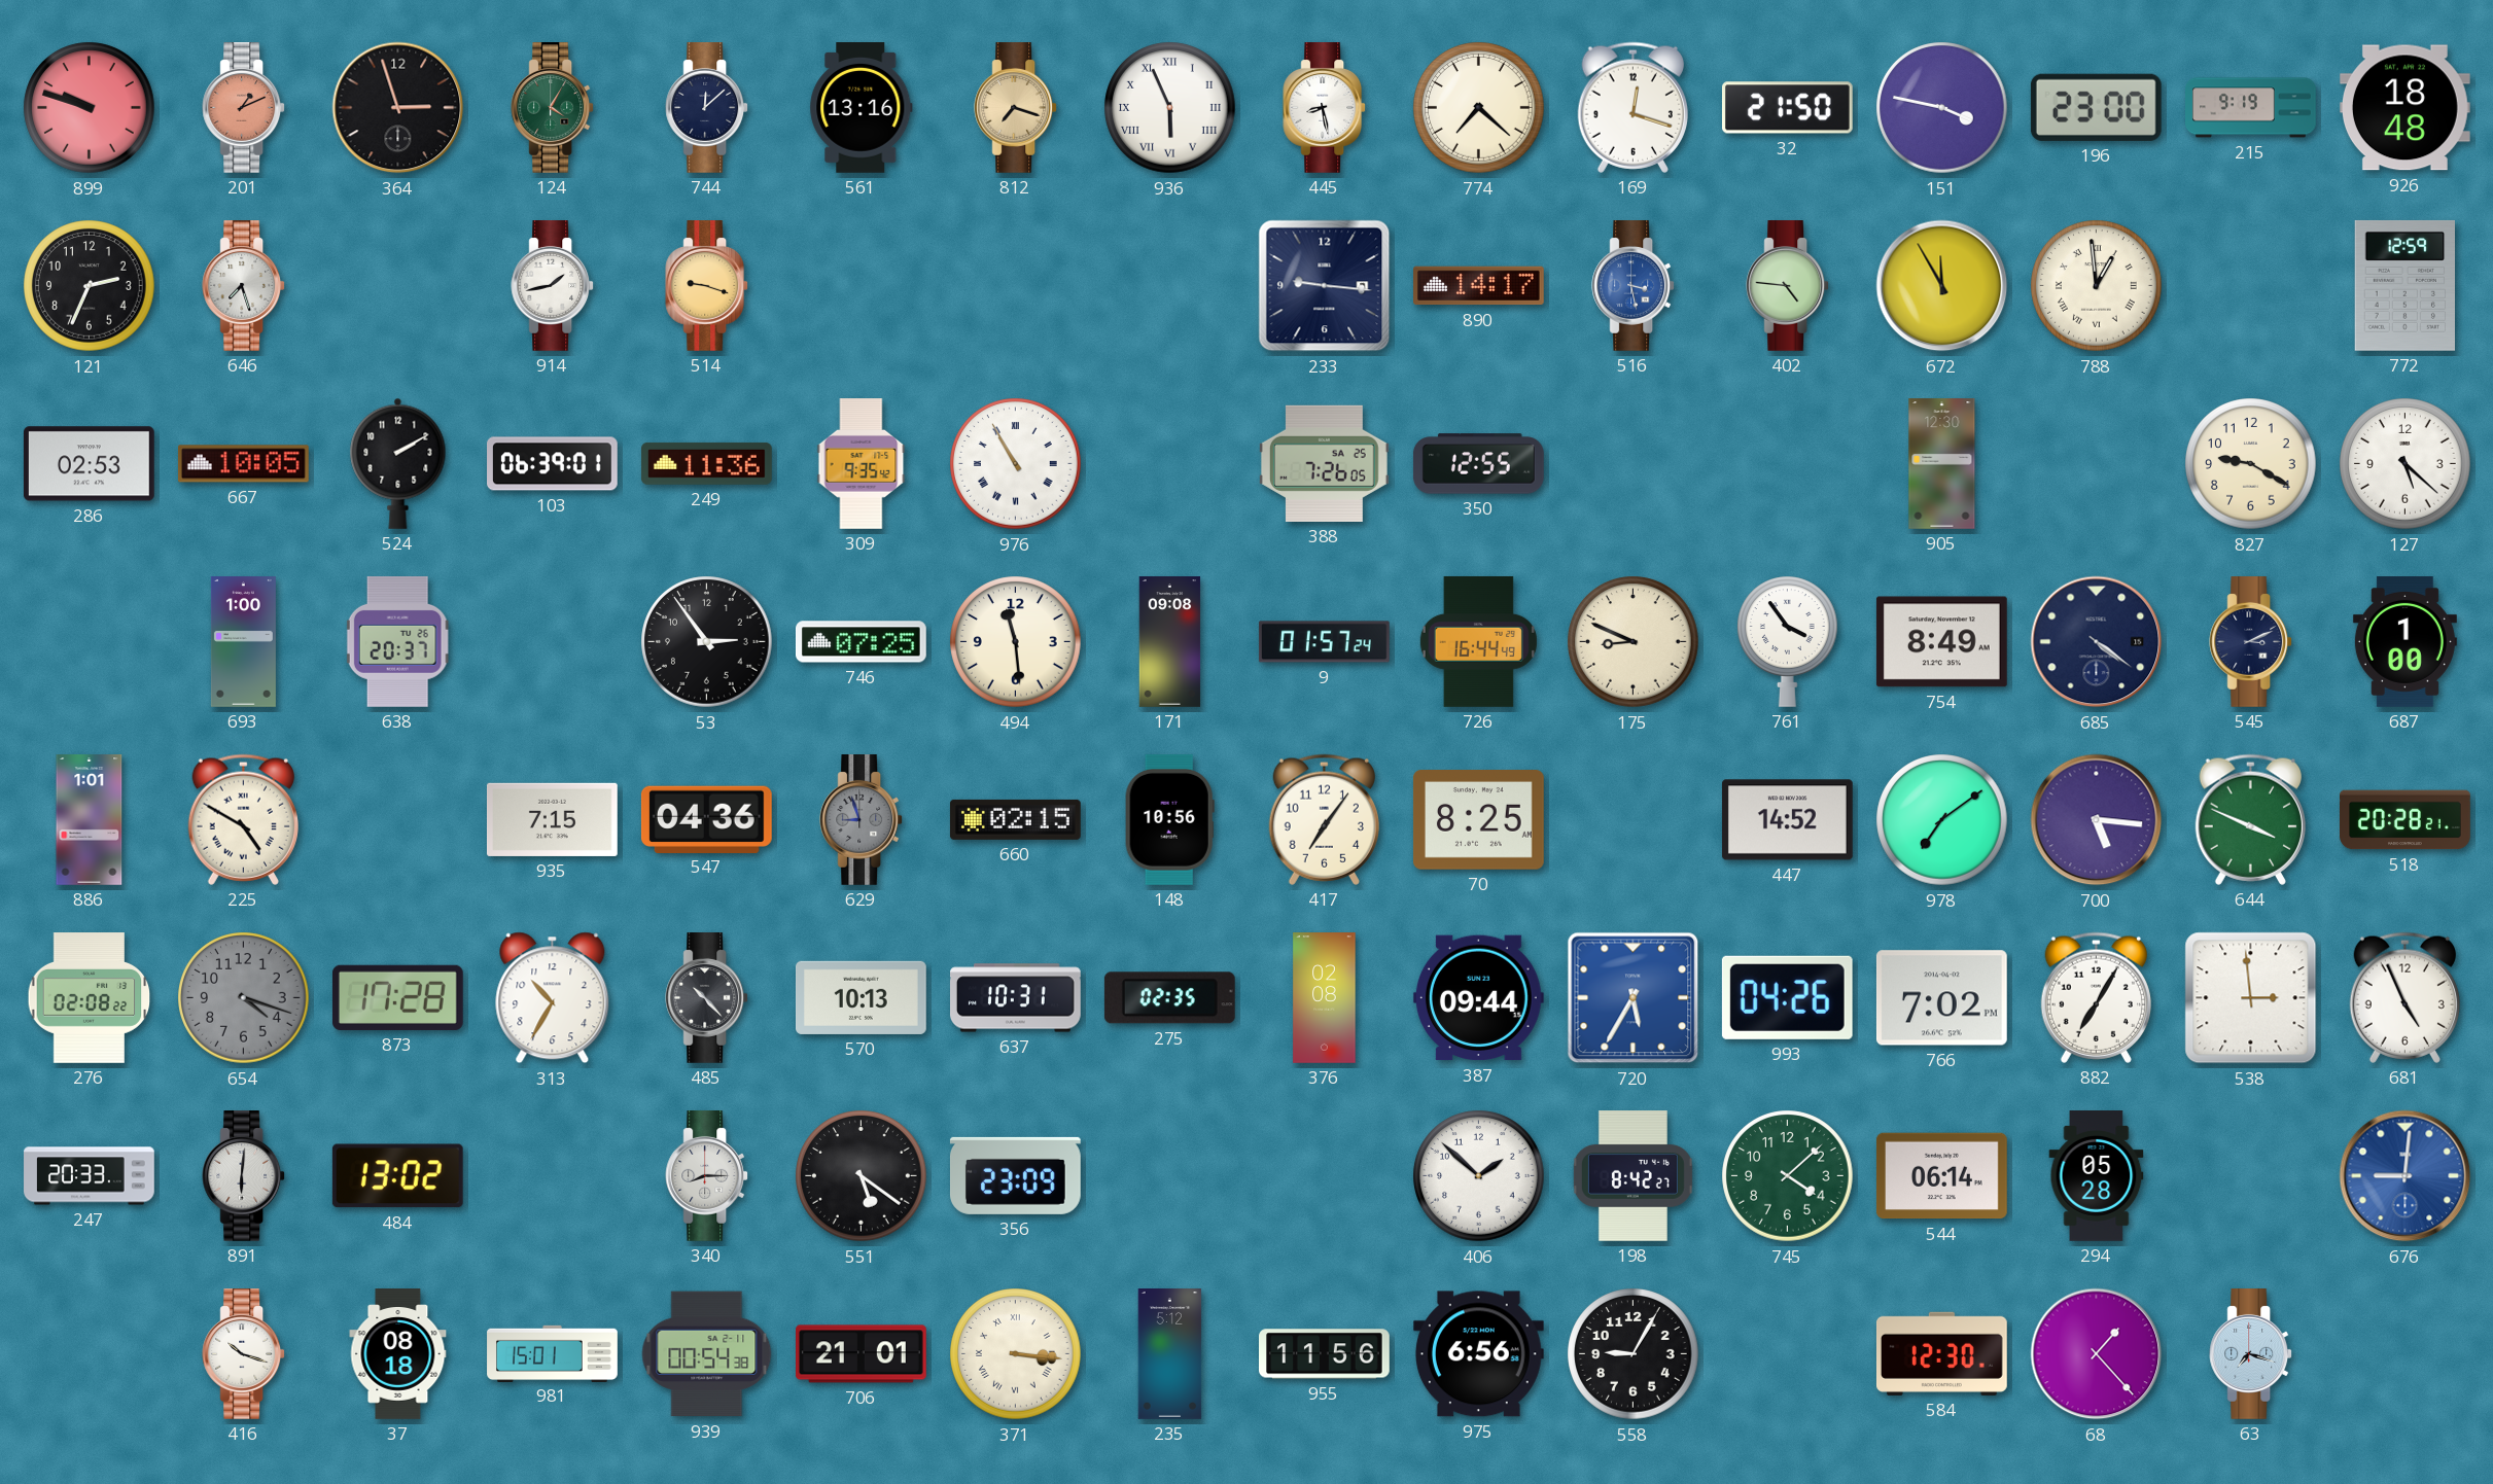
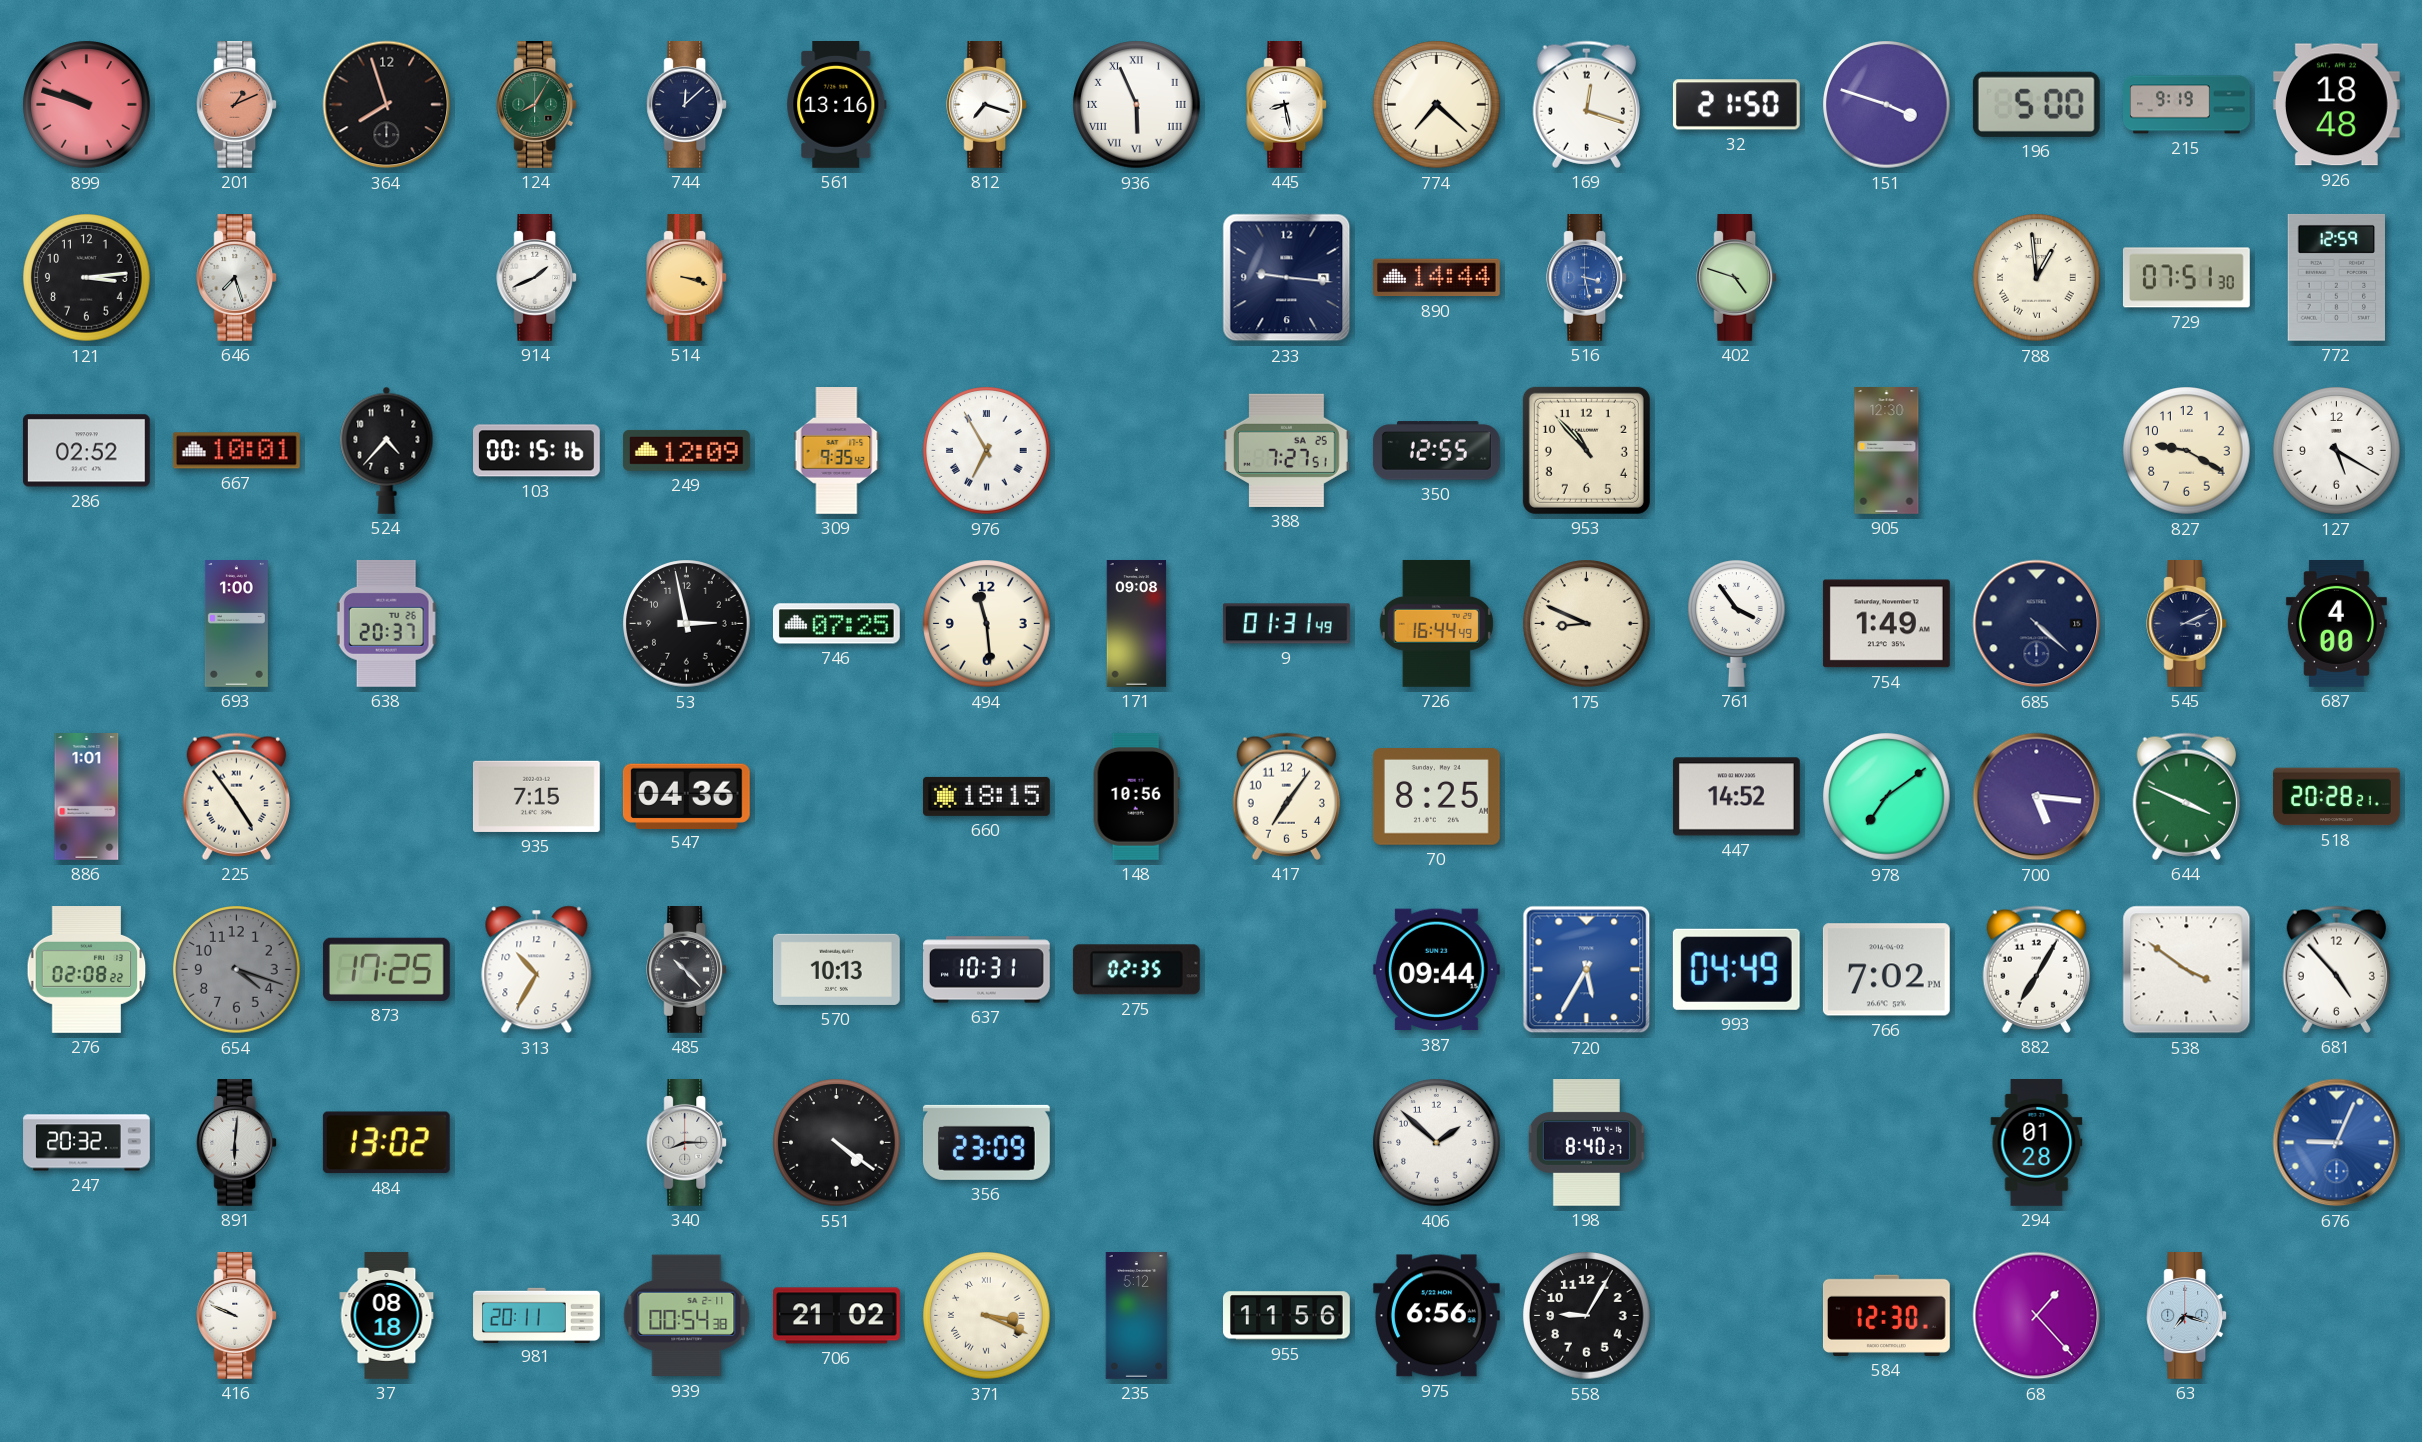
364: 2:57 -> 7:57
124: 4:05 -> 8:05
812 dial: champagne -> white
151: 3:47 -> 3:48
196: 23:00 -> 5:00
121: 2:34 -> 3:14
914: 1:43 -> 1:41
514: 9:18 -> 3:18
890: 14:17 -> 14:44
402: 4:46 -> 4:48
672: 11:55 -> none
729: none -> 07:51
286: 02:53 -> 02:52
667: 10:05 -> 10:01
524: 2:10 -> 4:37
103: 06:39 -> 00:15
249: 11:36 -> 12:09
976: 10:55 -> 6:55
388: 7:26 -> 7:27
953: none -> 10:53
127: 5:22 -> 5:20
53: 2:54 -> 2:58
9: 01:57 -> 01:31
754: 8:49 -> 1:49
685: 4:21 -> 4:22
687: 1:00 -> 4:00
225: 4:50 -> 4:54
629: 8:57 -> none
660: 02:15 -> 18:15
873: 17:28 -> 17:25
376: 02:08 -> none
993: 04:26 -> 04:49
538: 2:59 -> 3:51
681: 4:56 -> 4:53
247: 20:33 -> 20:32
551: 5:21 -> 4:21
198: 8:42 -> 8:40
745: 4:08 -> none
544: 06:14 -> none
294: 05:28 -> 01:28
676: 9:01 -> 9:04
416: 10:18 -> 9:49
981: 15:01 -> 20:11
706: 21:01 -> 21:02
371: 3:16 -> 3:19
